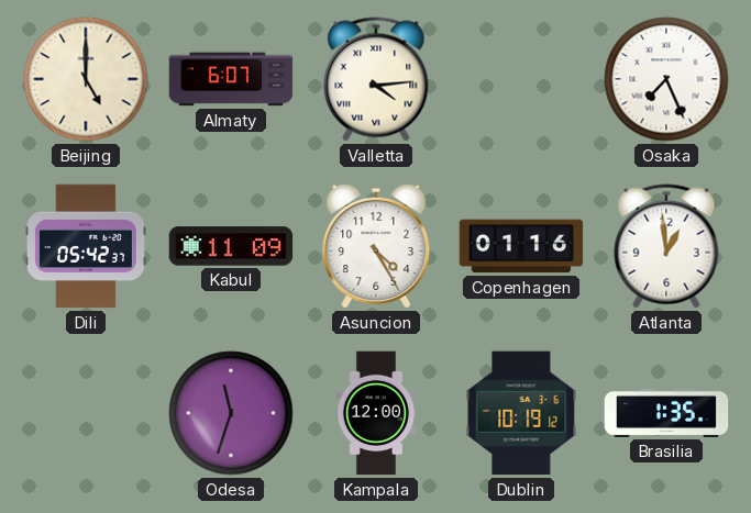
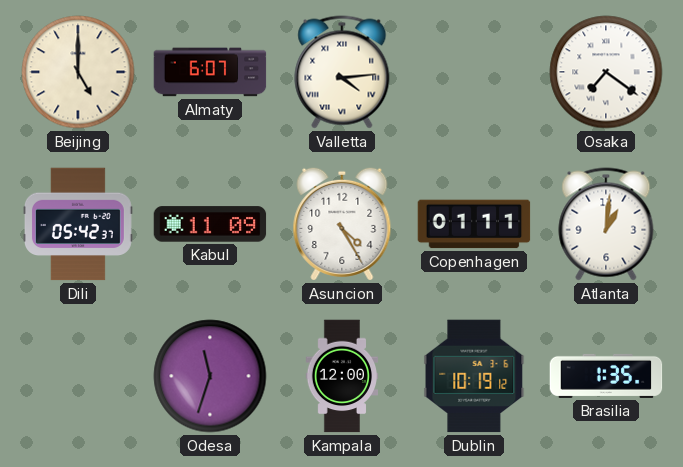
Osaka: 7:26 -> 7:21
Copenhagen: 01:16 -> 01:11
Atlanta: 12:59 -> 1:01
